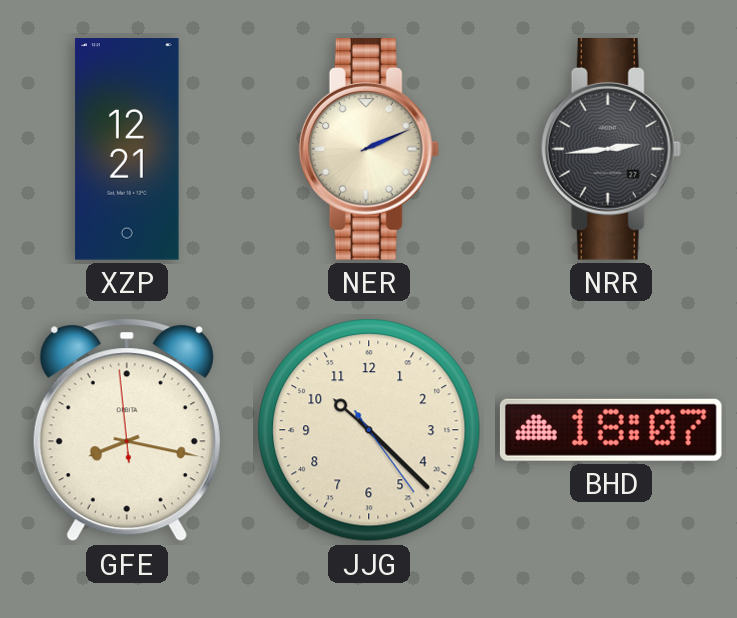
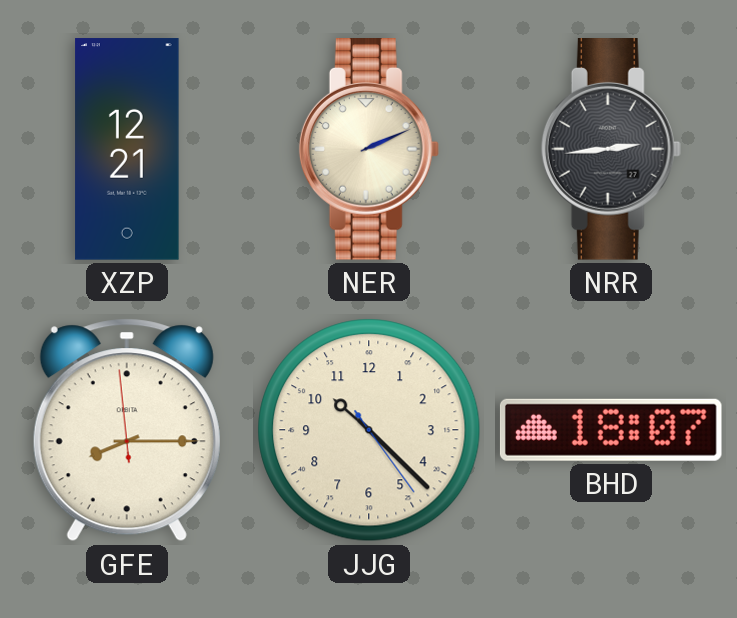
GFE: 8:16 -> 8:14
